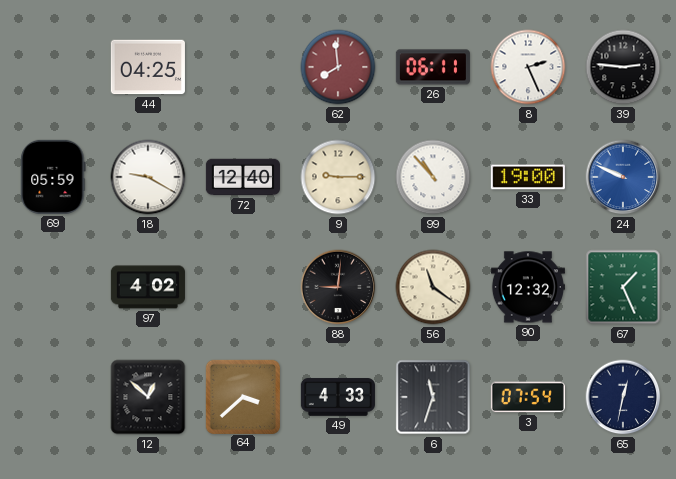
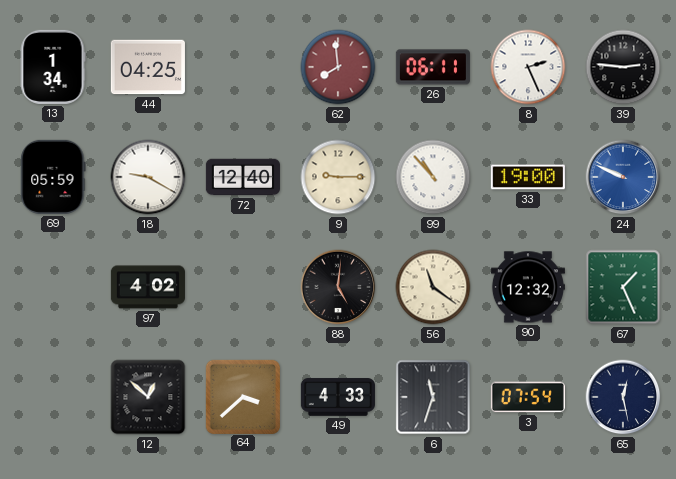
13: none -> 1:34
88: 9:01 -> 5:01
65: 12:32 -> 12:28
